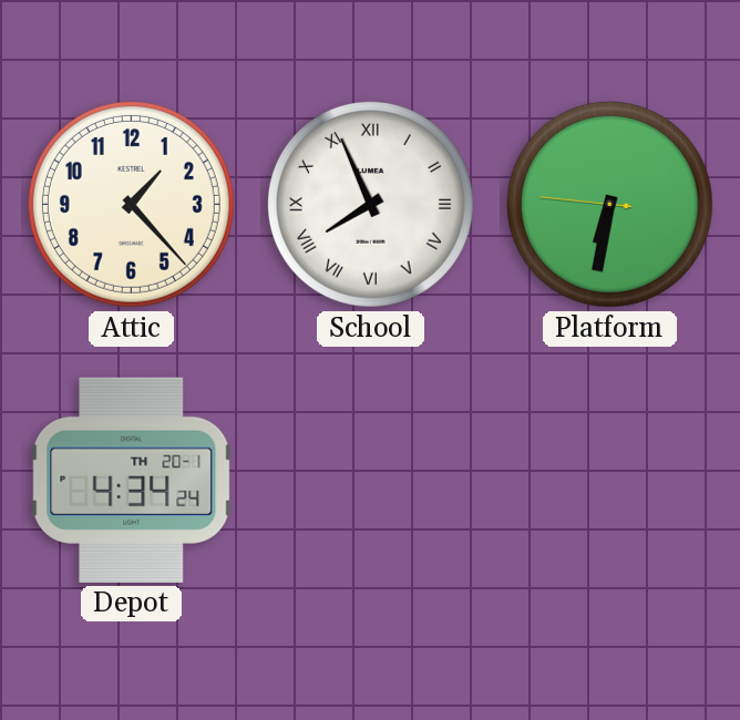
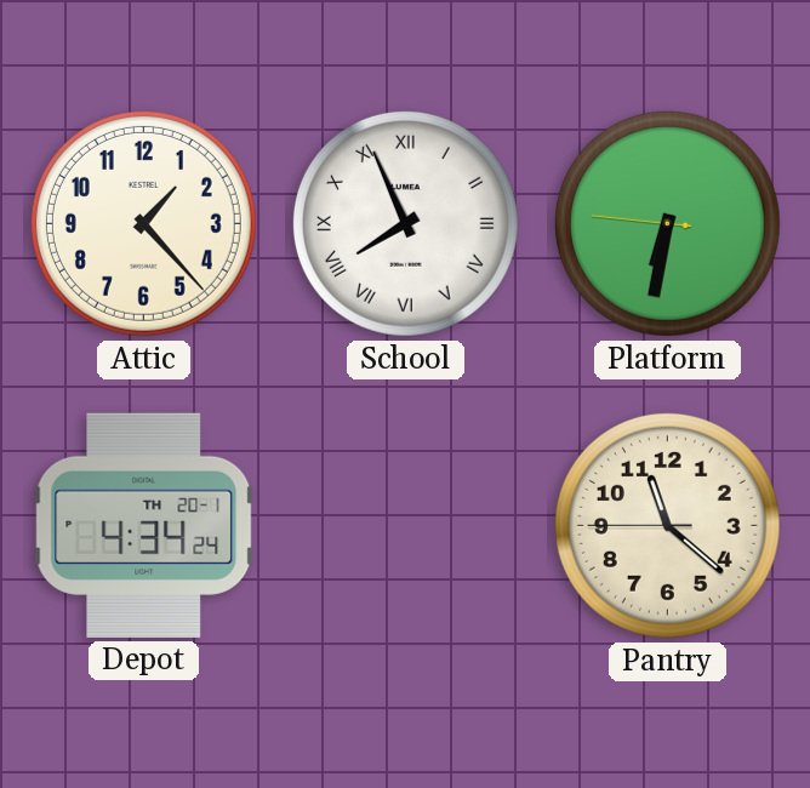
Pantry: none -> 11:21
